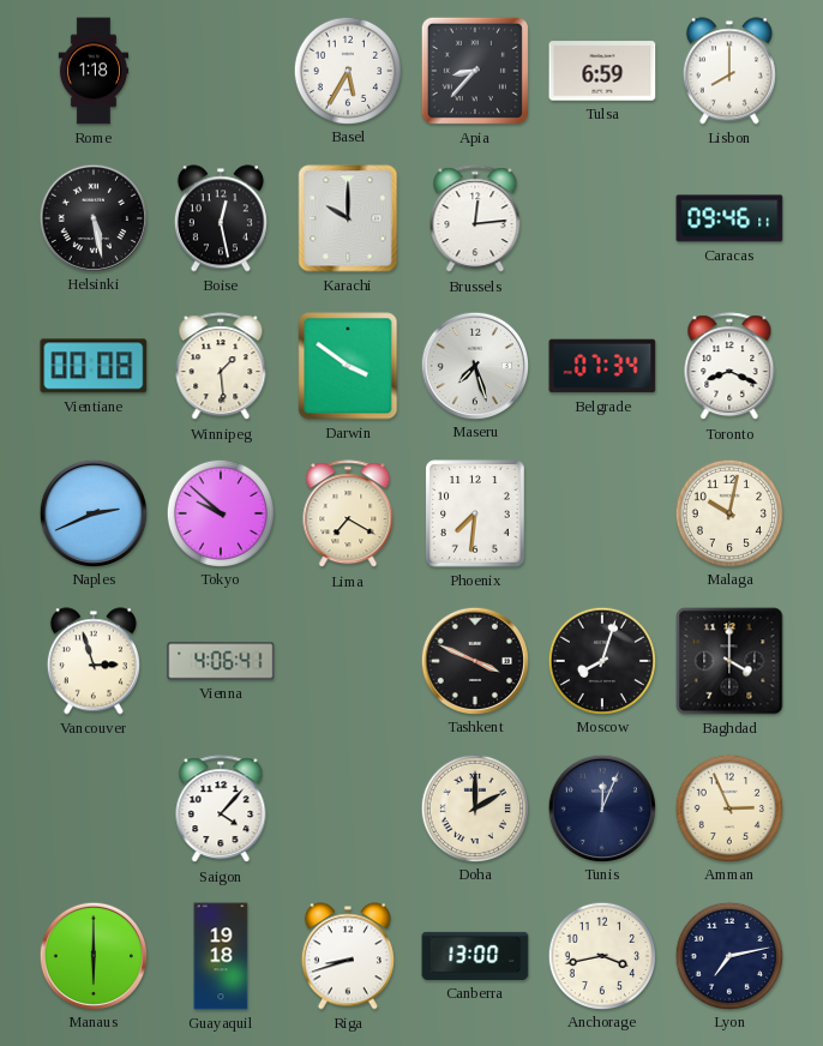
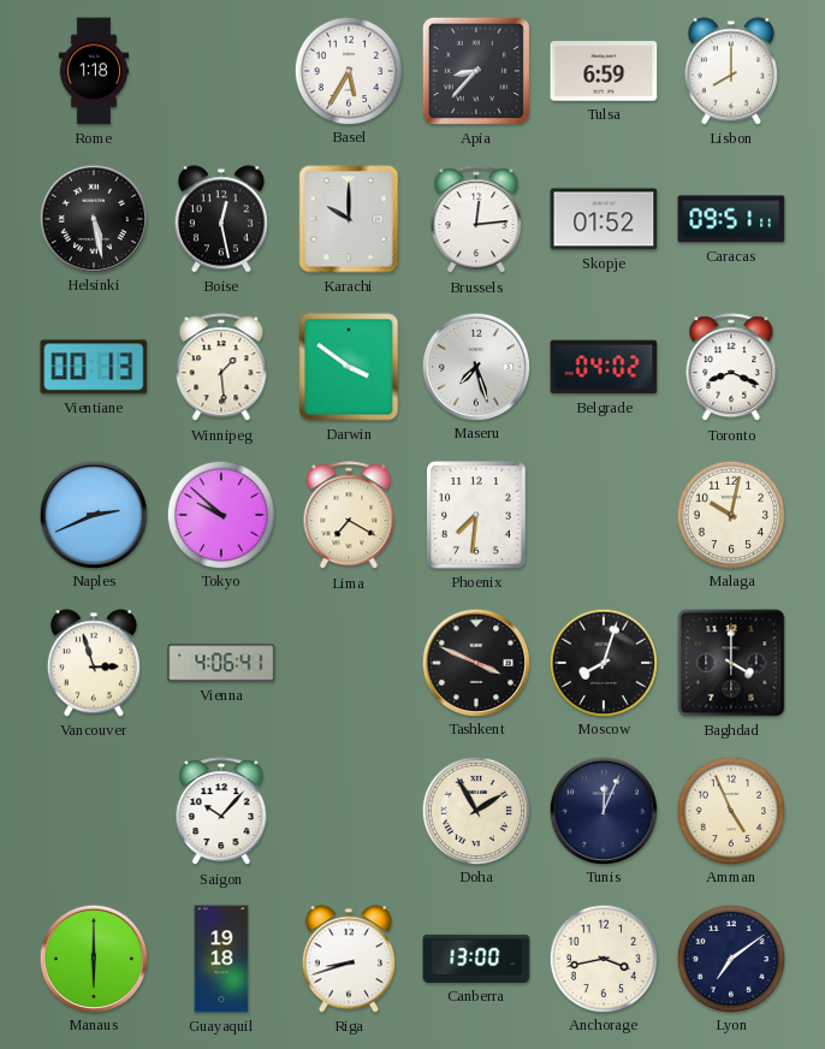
Skopje: none -> 01:52
Caracas: 09:46 -> 09:51
Vientiane: 00:08 -> 00:13
Belgrade: 07:34 -> 04:02
Saigon: 4:07 -> 10:07
Doha: 2:00 -> 1:55
Amman: 2:56 -> 4:56
Lyon: 7:13 -> 7:09
